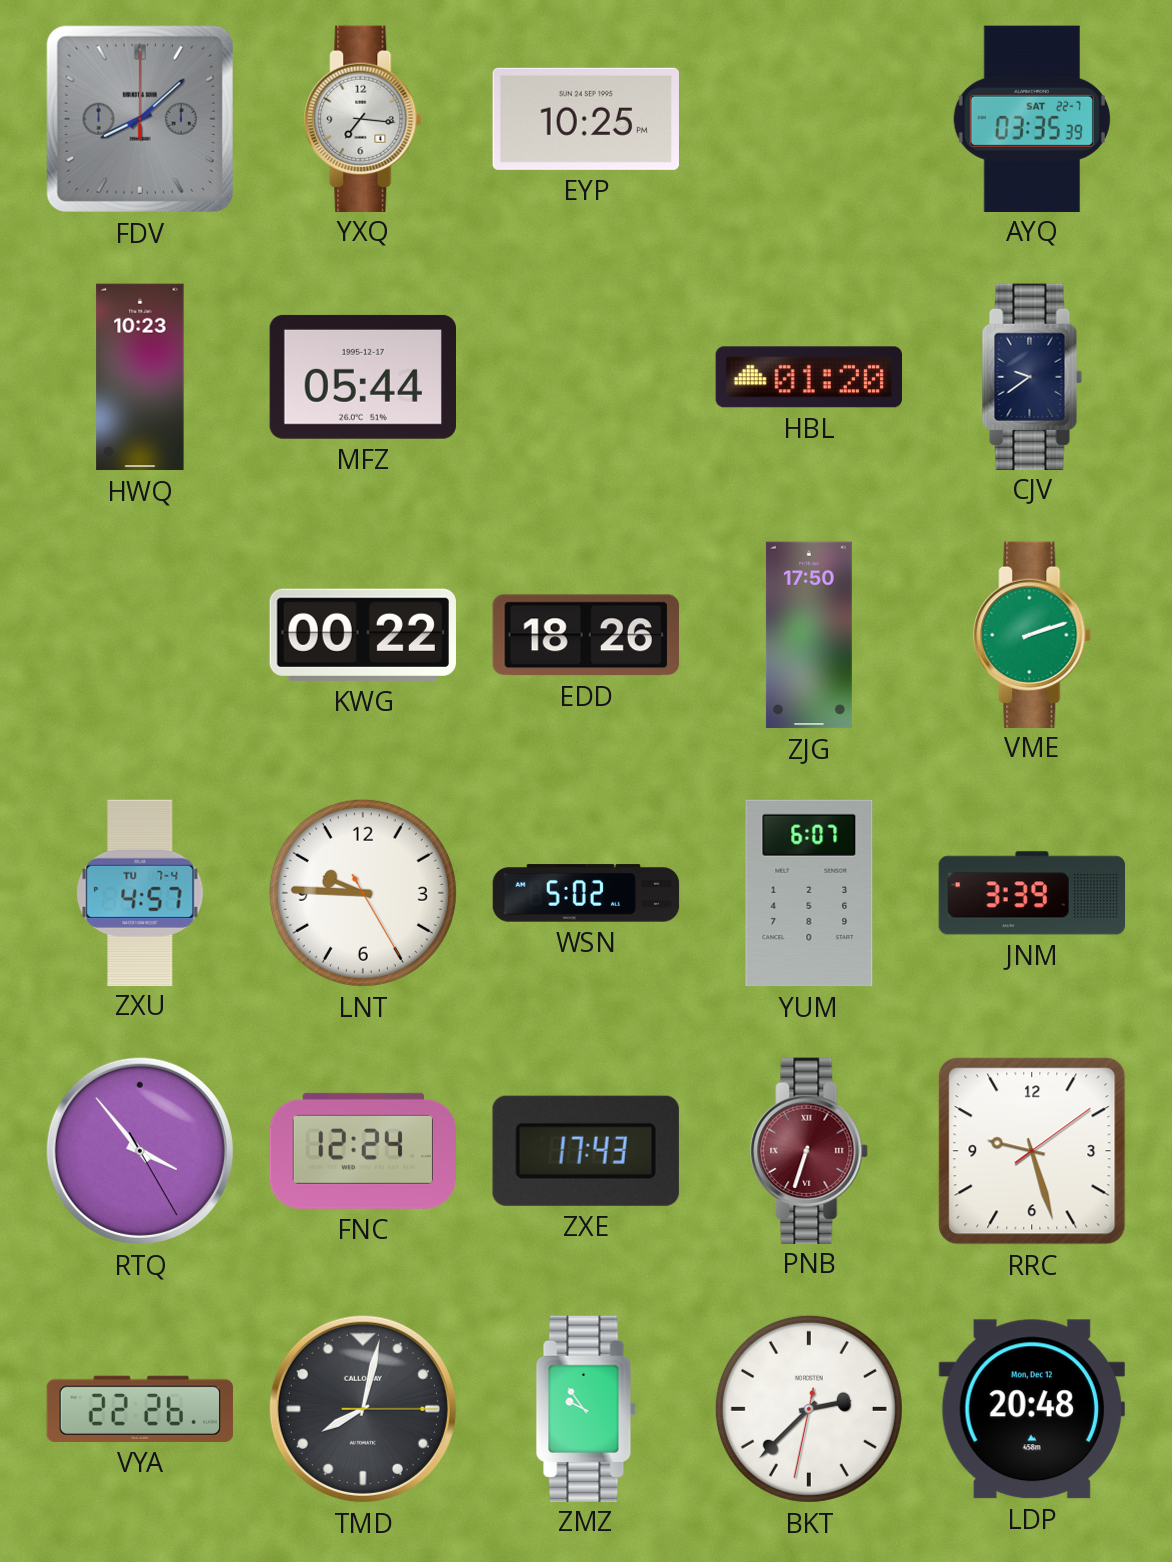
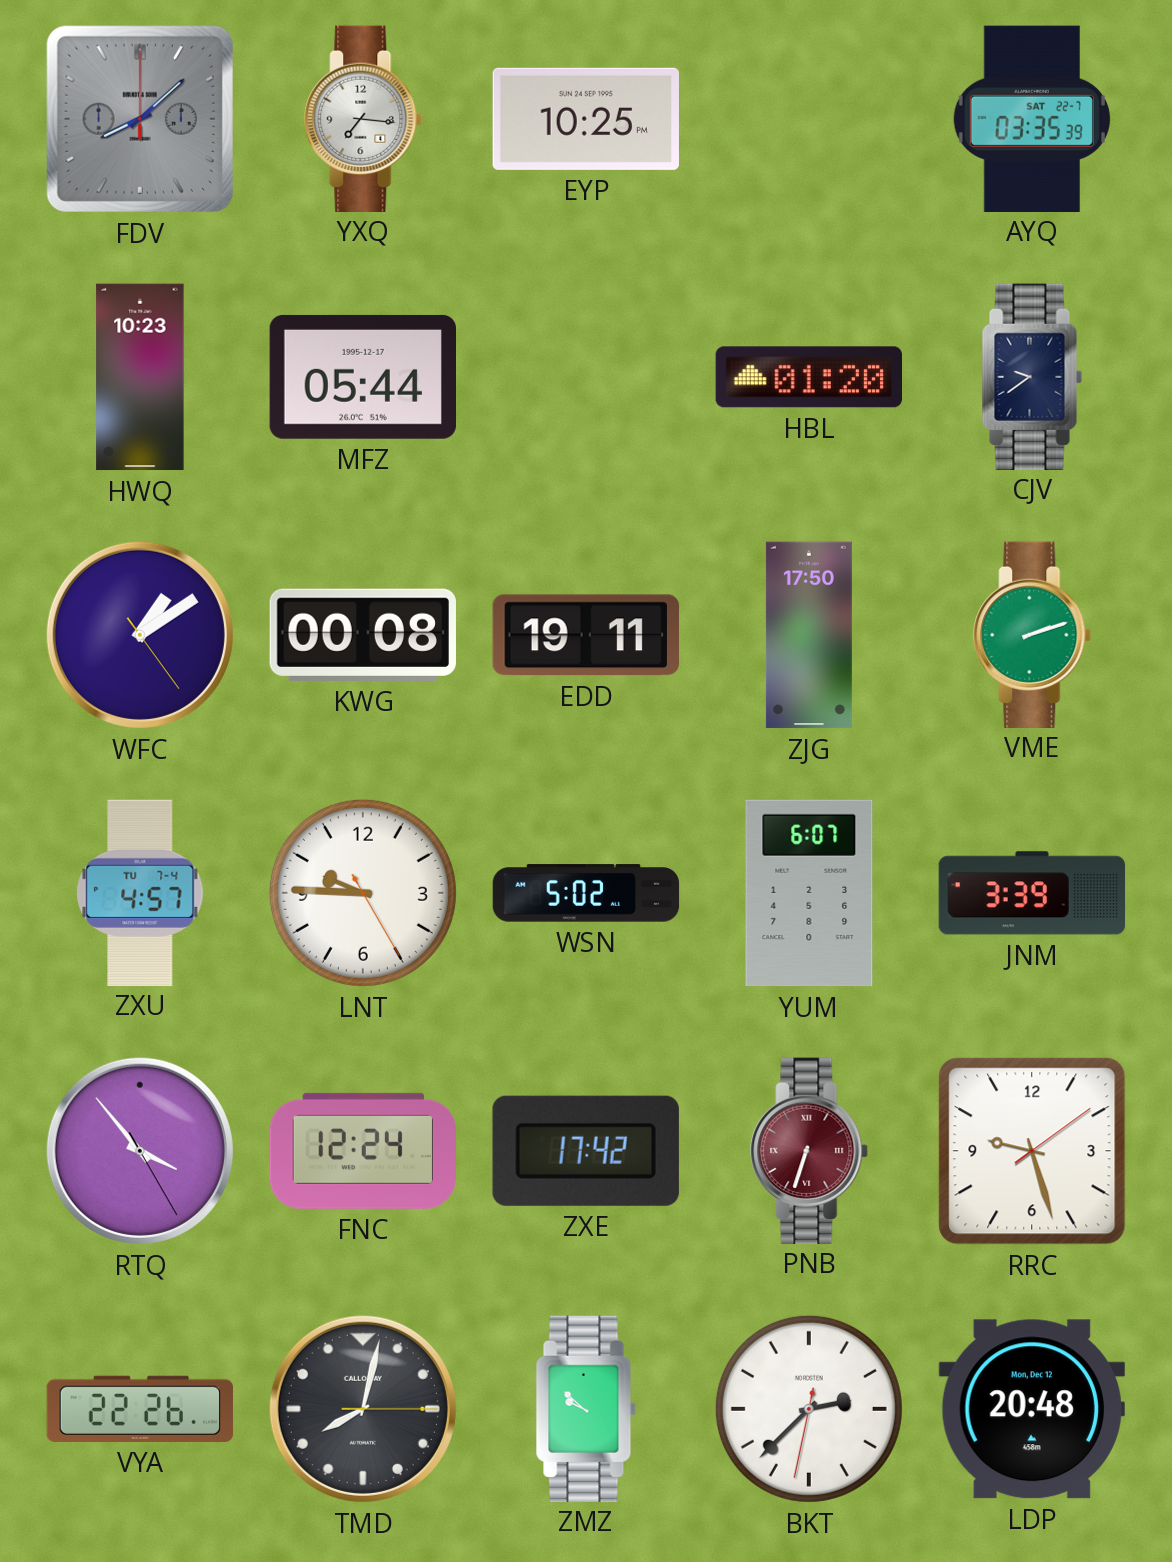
WFC: none -> 1:09
KWG: 00:22 -> 00:08
EDD: 18:26 -> 19:11
ZXE: 17:43 -> 17:42
ZMZ: 9:54 -> 9:52
